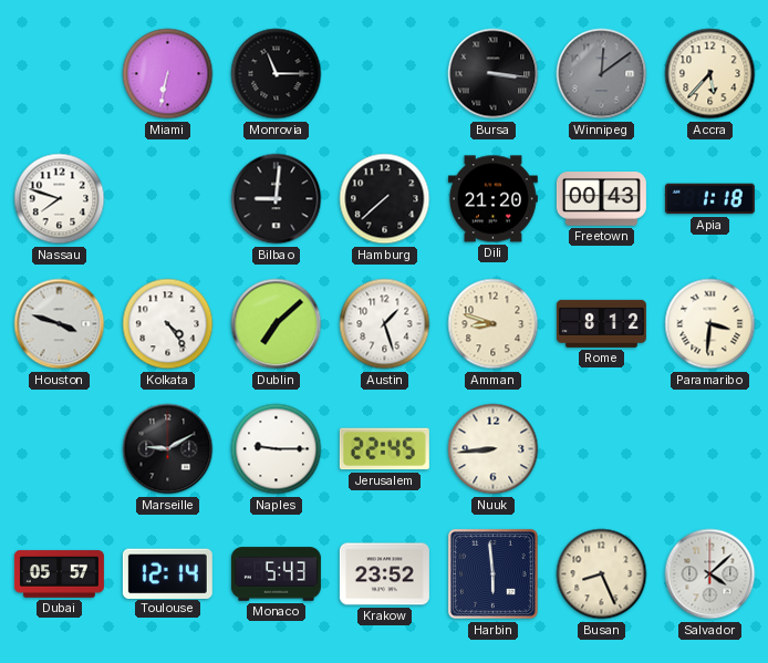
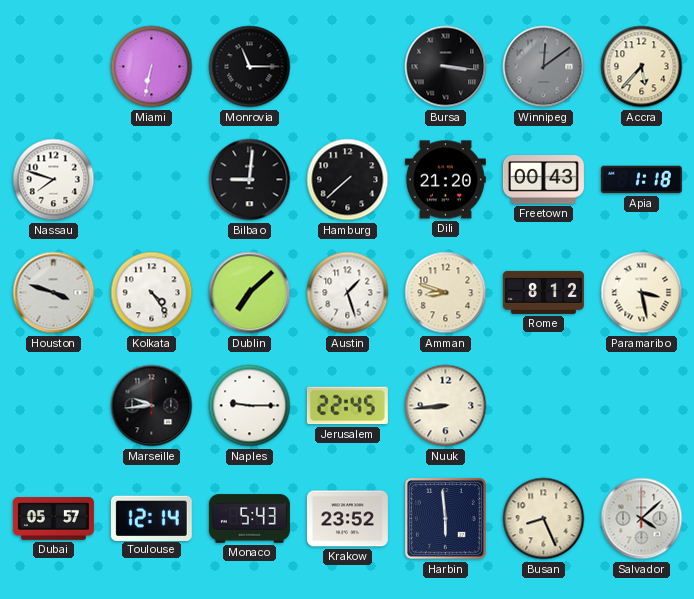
Paramaribo: 3:31 -> 3:28
Marseille: 9:10 -> 9:44
